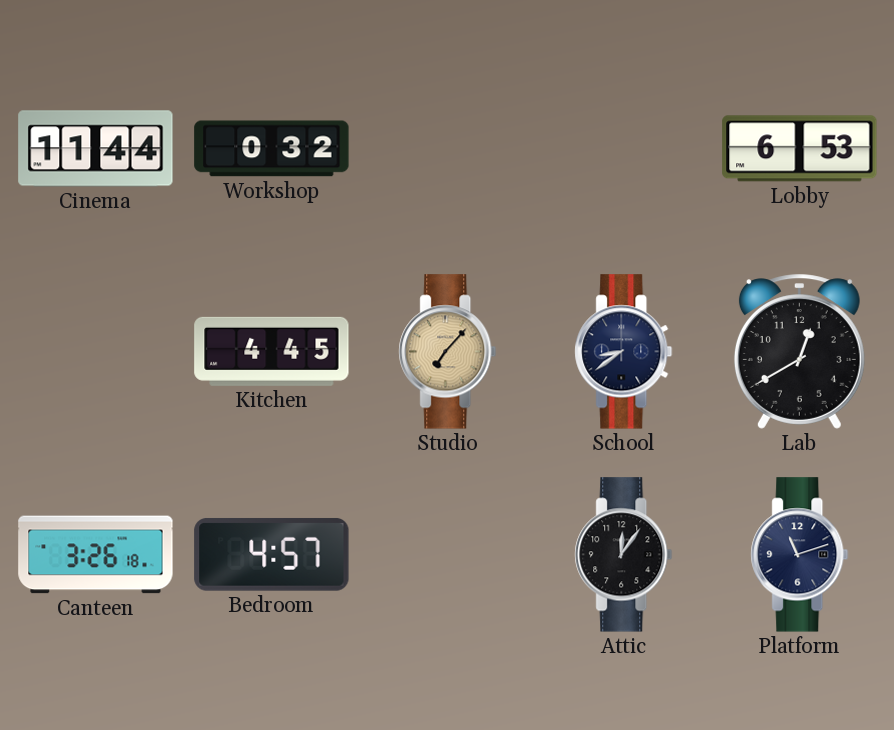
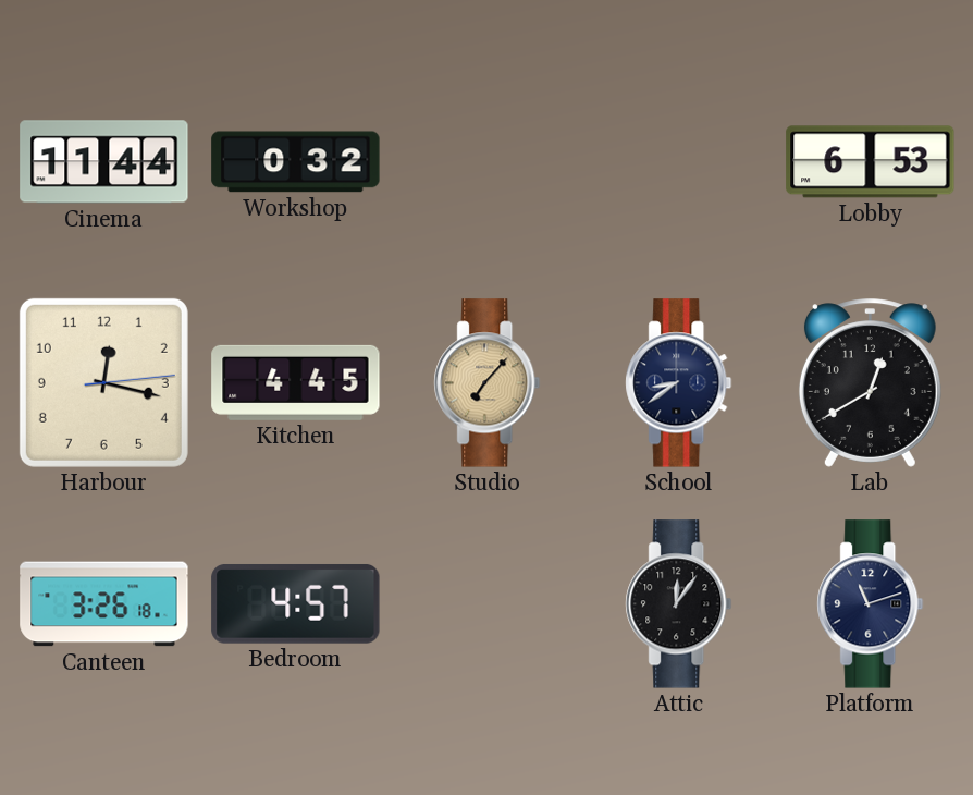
Harbour: none -> 12:17
